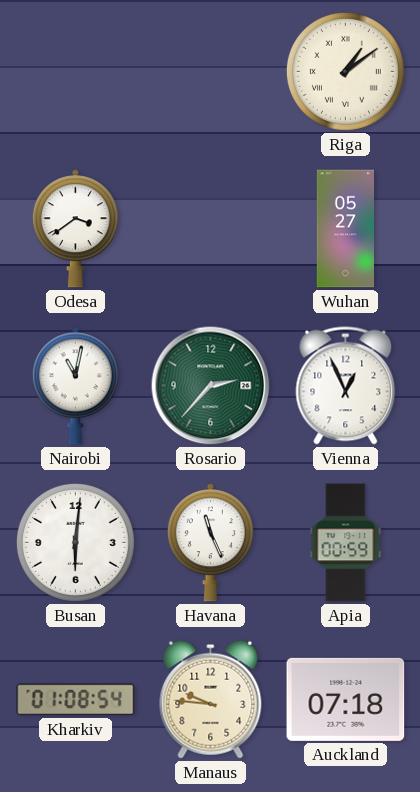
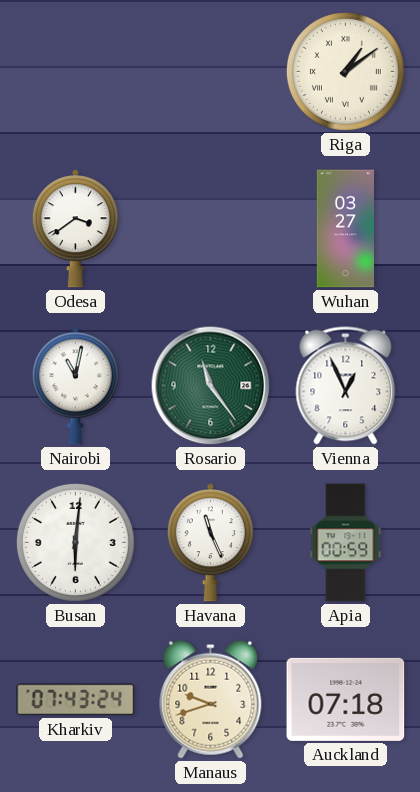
Wuhan: 05:27 -> 03:27
Rosario: 2:37 -> 11:24
Kharkiv: 01:08 -> 07:43
Manaus: 9:46 -> 9:42
